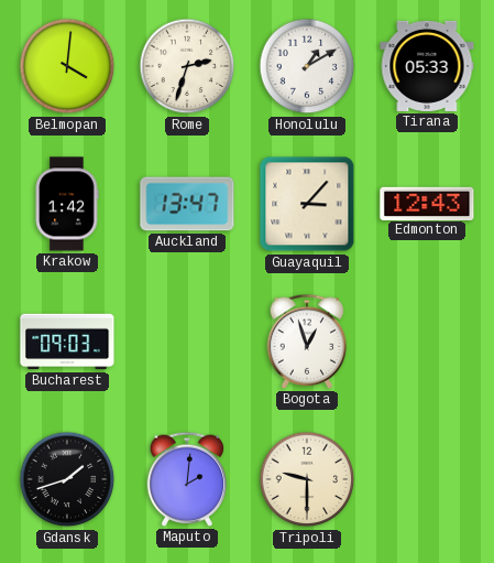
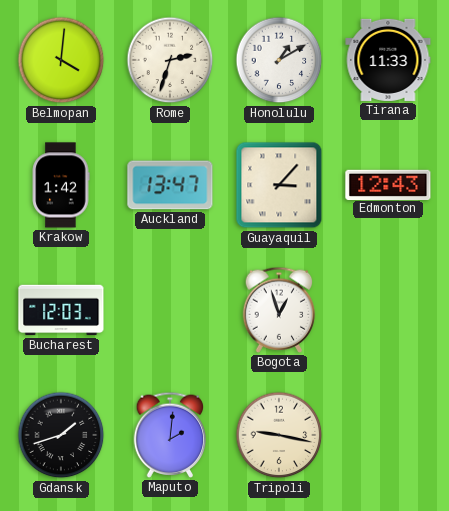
Tirana: 05:33 -> 11:33
Bucharest: 09:03 -> 12:03
Tripoli: 9:30 -> 9:17
